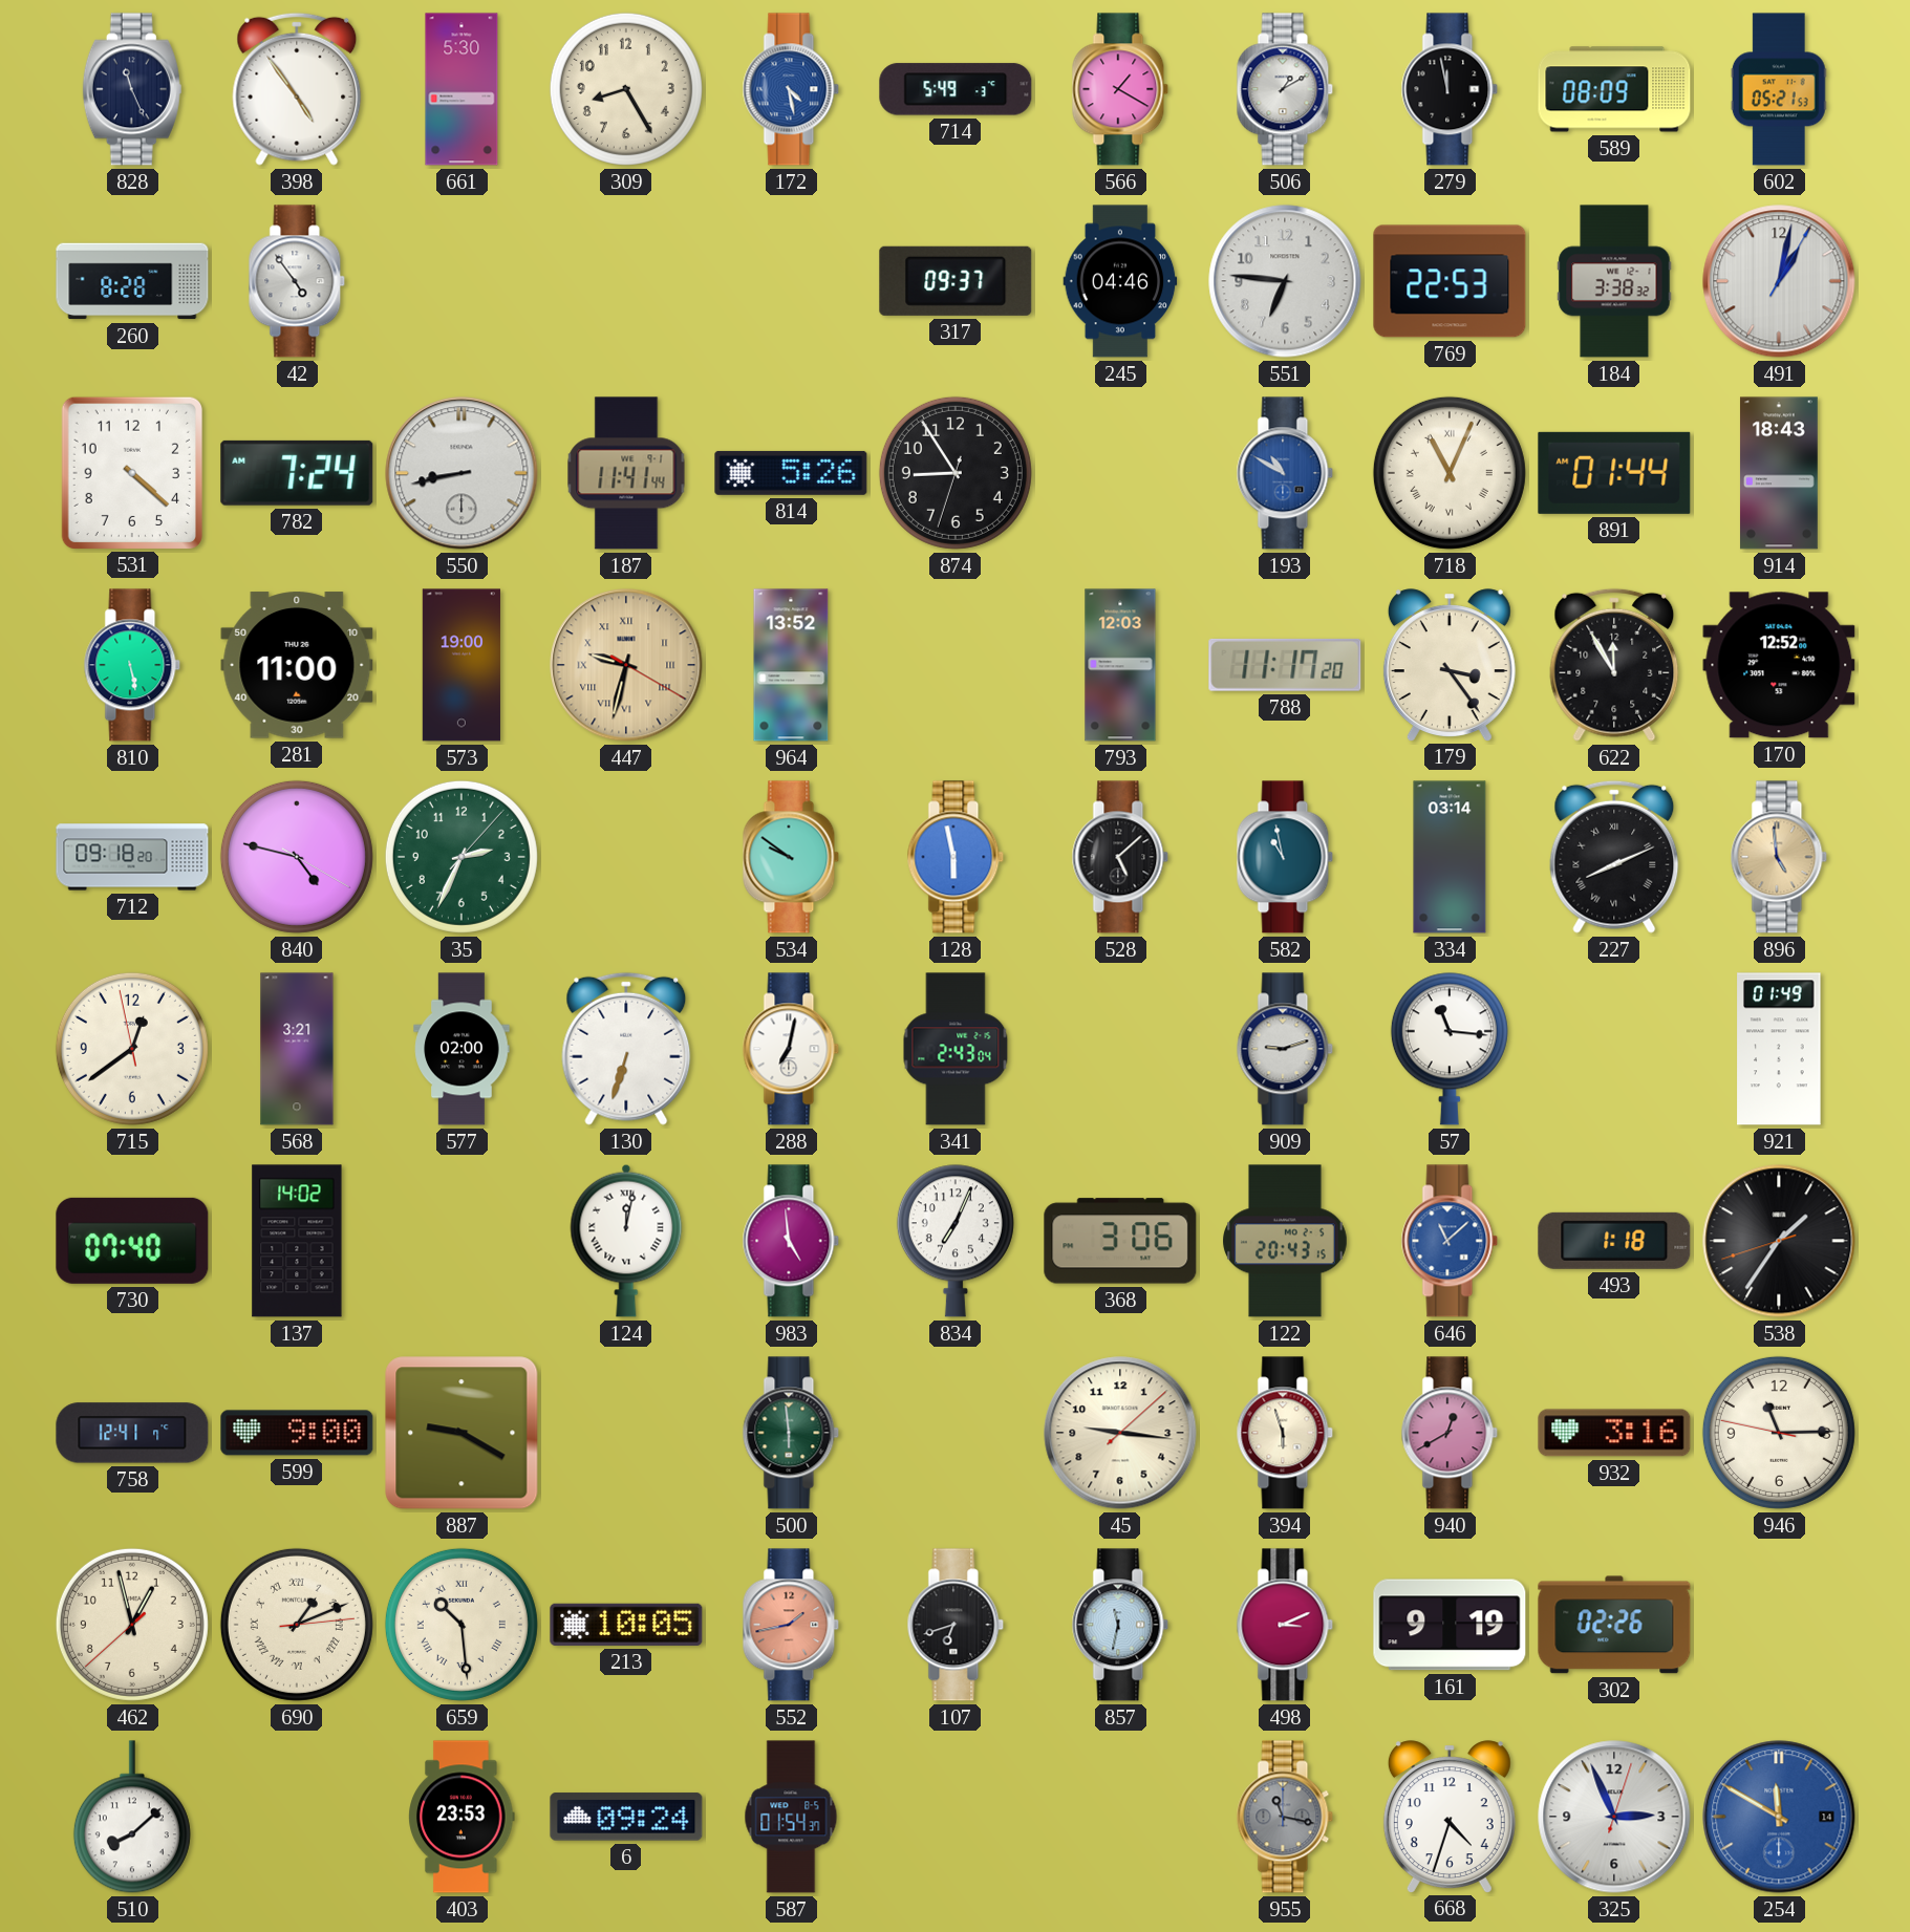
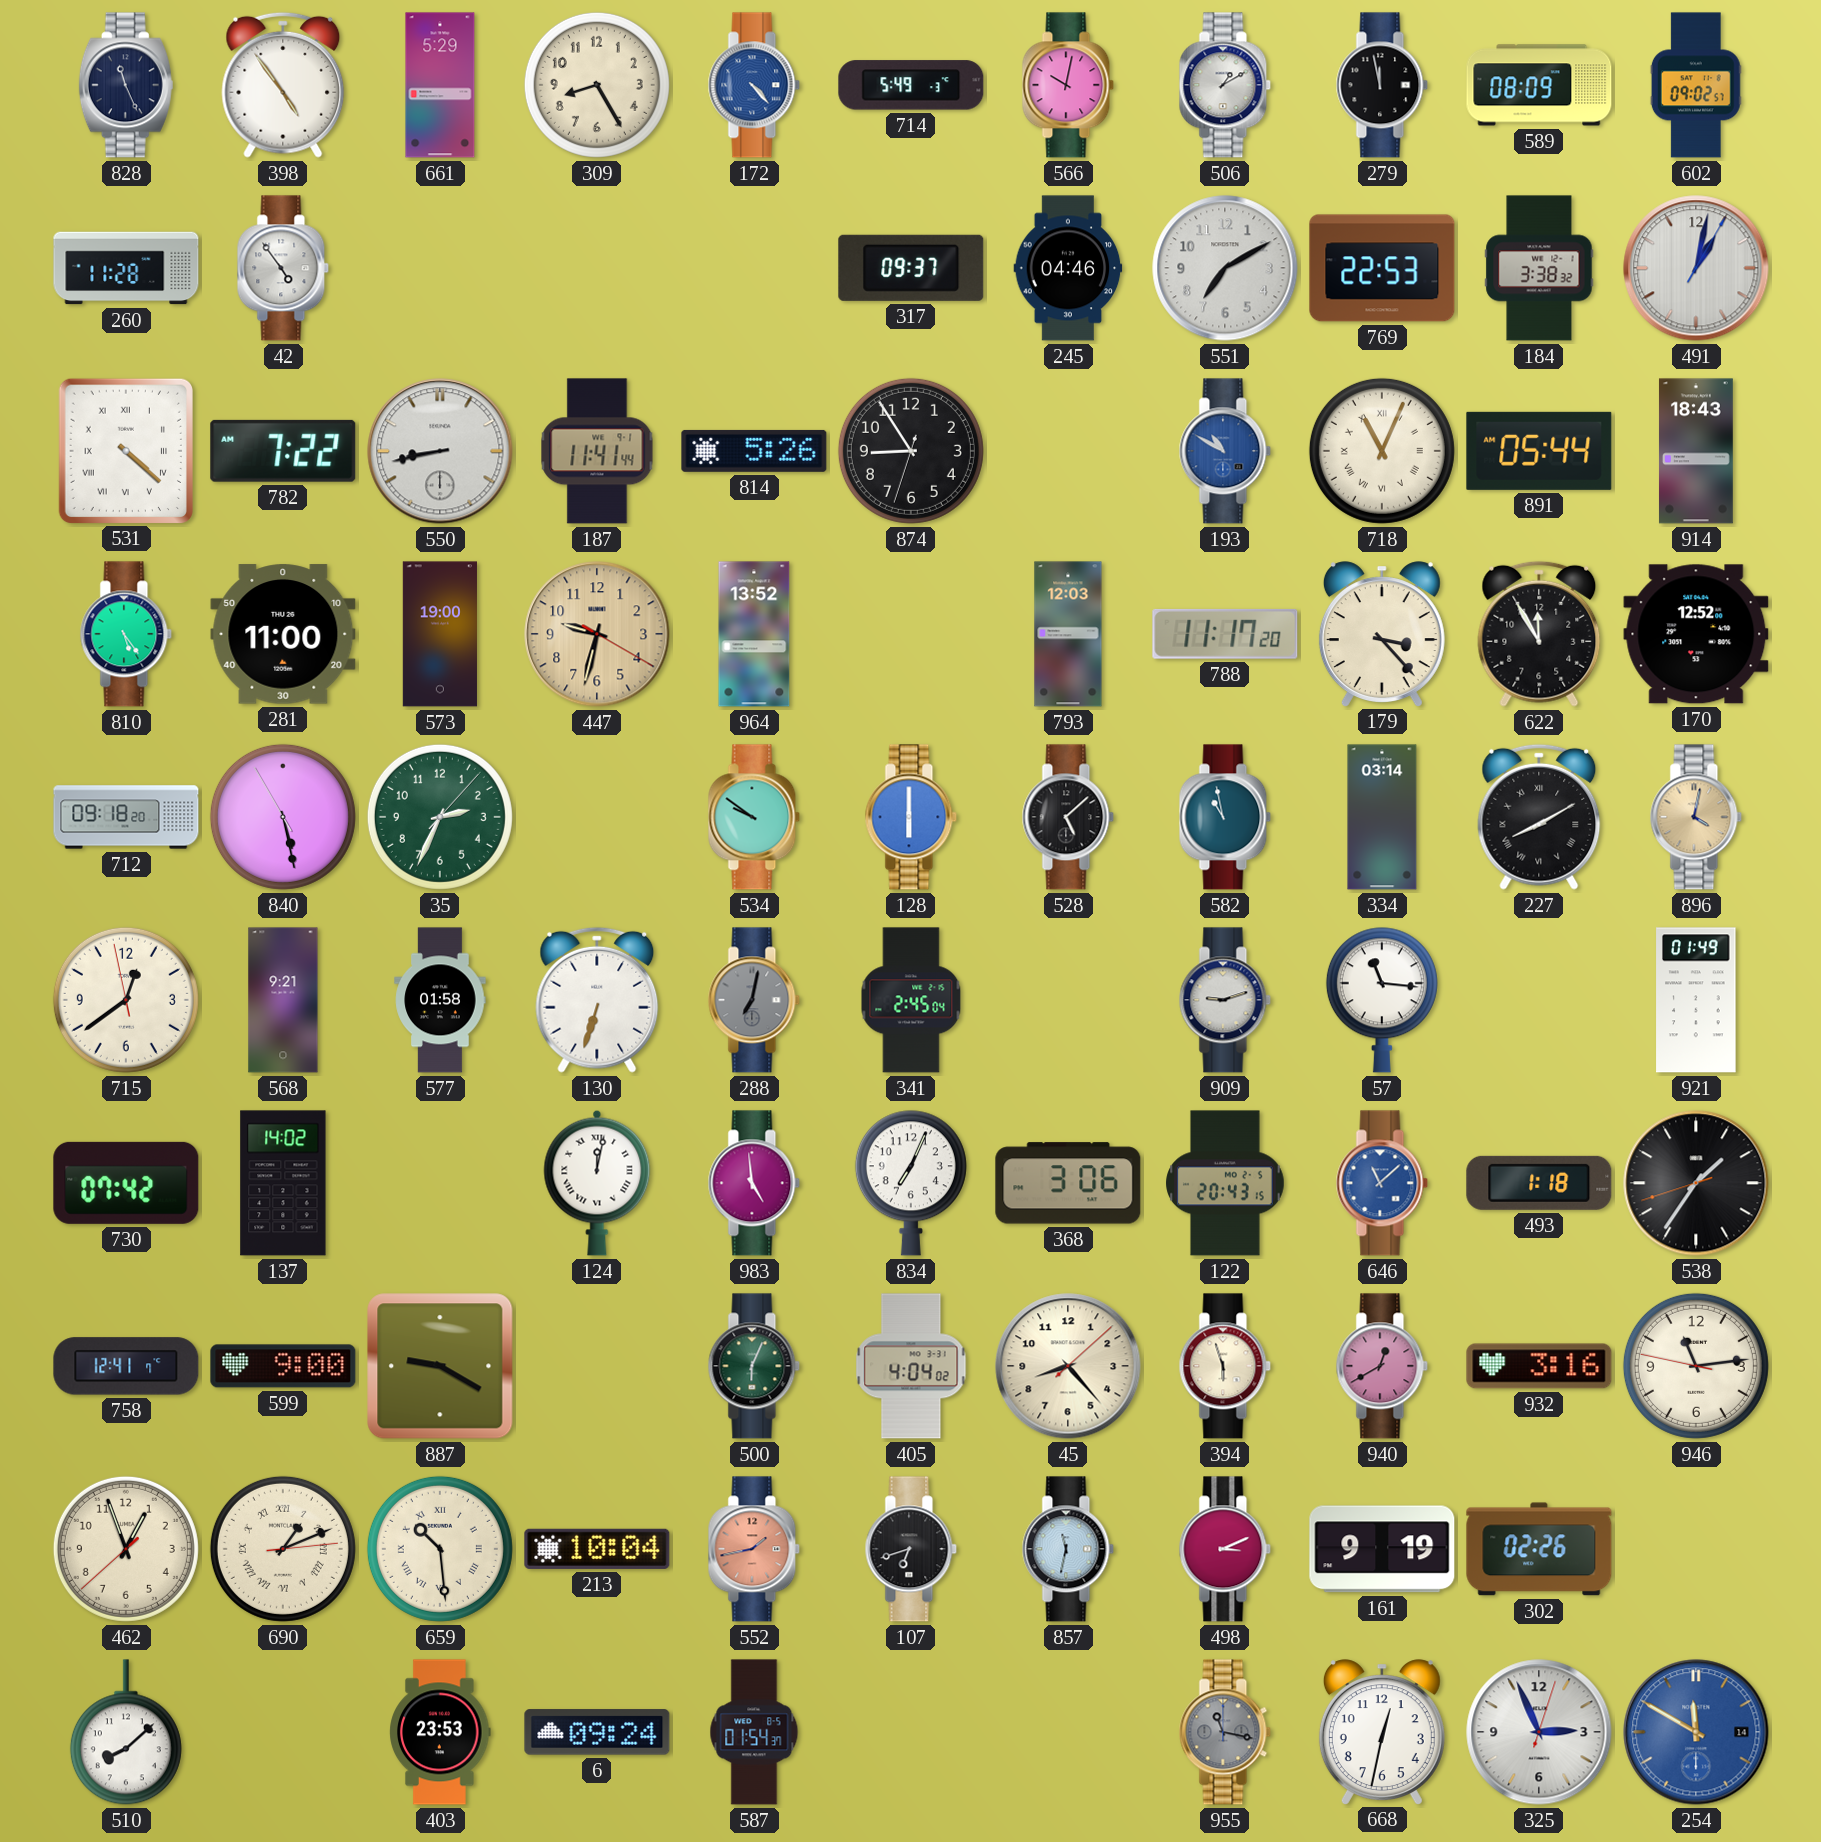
661: 5:30 -> 5:29
172: 4:28 -> 4:23
566: 1:20 -> 10:02
602: 05:21 -> 09:02
260: 8:28 -> 11:28
551: 6:46 -> 7:10
531 numerals: Arabic -> Roman
782: 7:24 -> 7:22
891: 01:44 -> 05:44
810: 5:28 -> 5:24
447 numerals: Roman -> Arabic
179: 3:24 -> 3:23
840: 4:47 -> 5:27
128: 5:58 -> 6:00
227: 8:11 -> 8:10
896: 4:59 -> 4:02
568: 3:21 -> 9:21
577: 02:00 -> 01:58
288 dial: white -> grey
341: 2:43 -> 2:45
730: 07:40 -> 07:42
500: 5:59 -> 6:04
405: none -> 4:04
45: 9:16 -> 8:23
946: 11:14 -> 11:13
462: 12:57 -> 12:56
213: 10:05 -> 10:04
668: 4:33 -> 12:32
